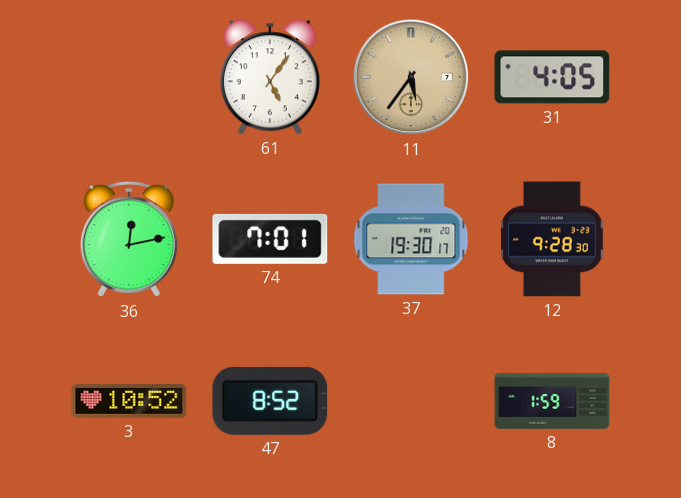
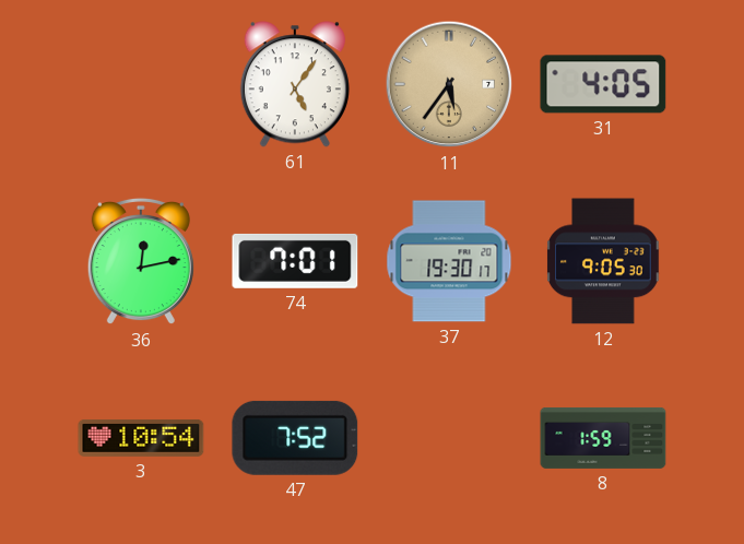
12: 9:28 -> 9:05
3: 10:52 -> 10:54
47: 8:52 -> 7:52
